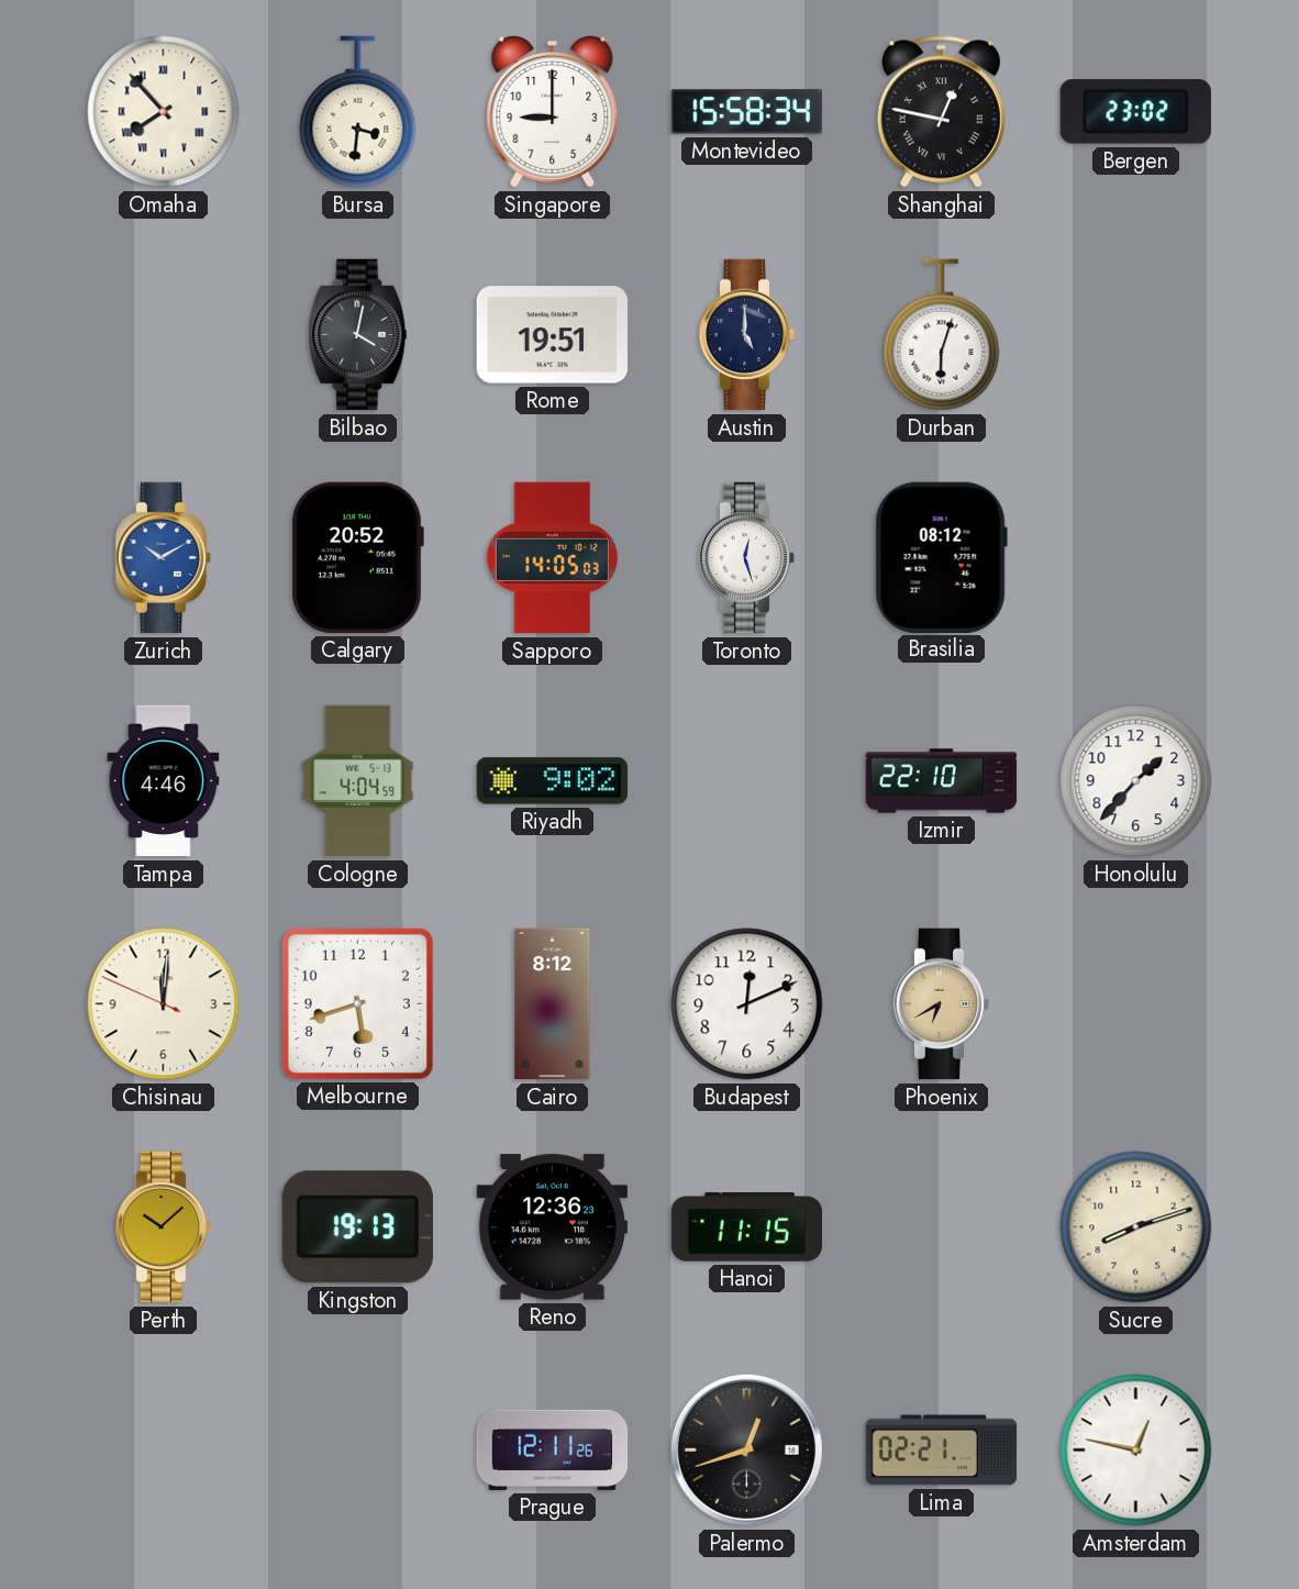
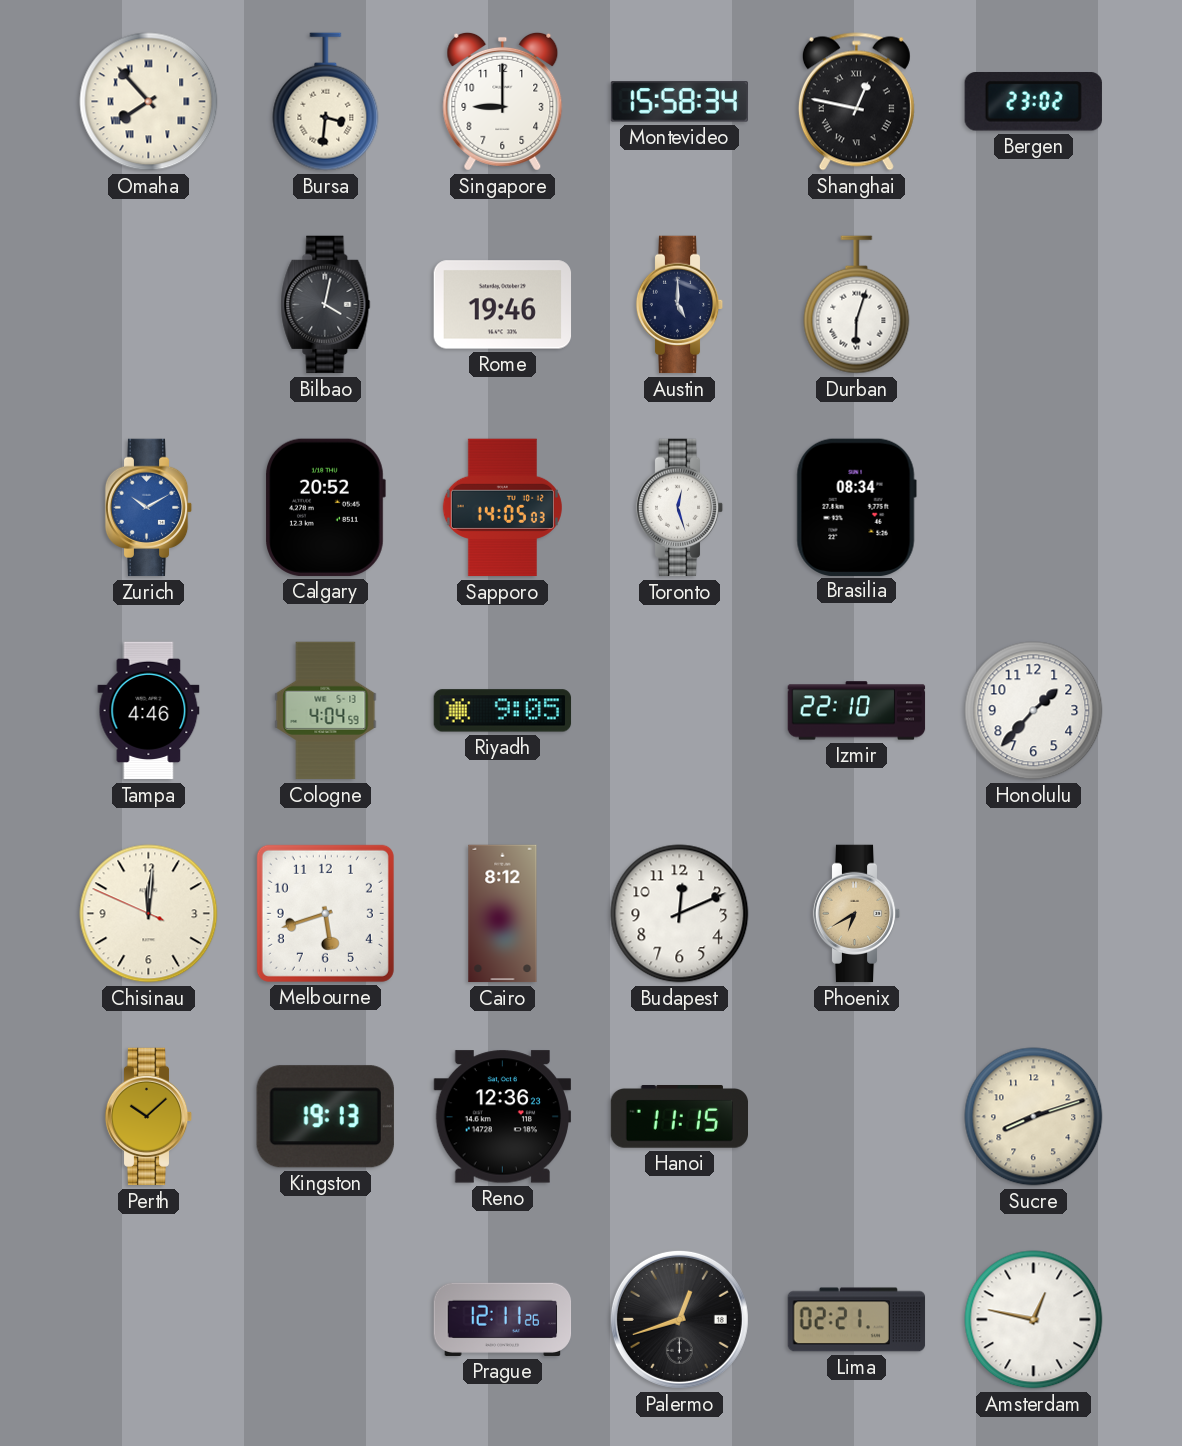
Rome: 19:51 -> 19:46
Brasilia: 08:12 -> 08:34
Riyadh: 9:02 -> 9:05
